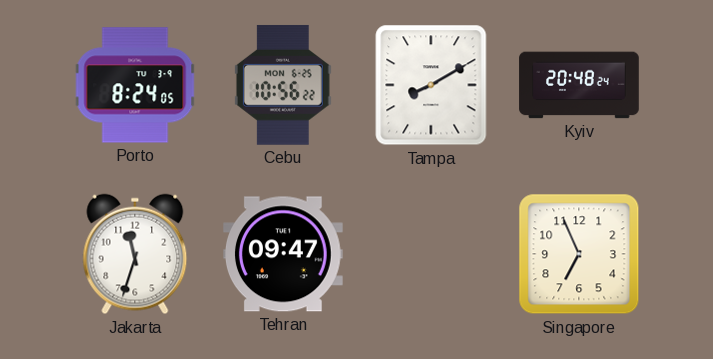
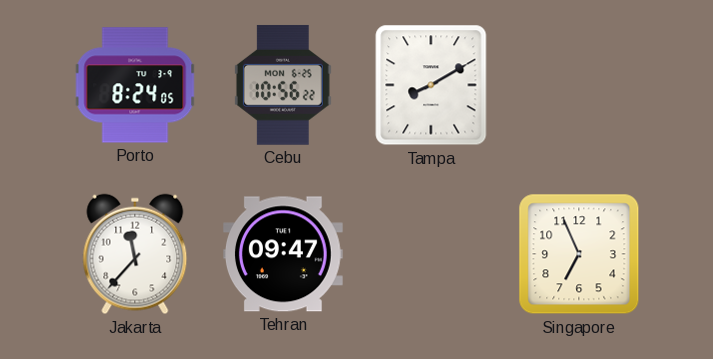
Kyiv: 20:48 -> none
Jakarta: 11:33 -> 11:37
